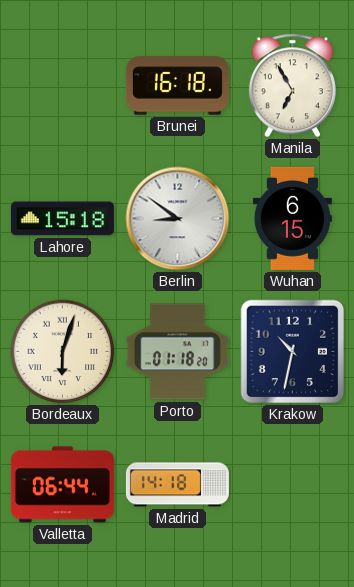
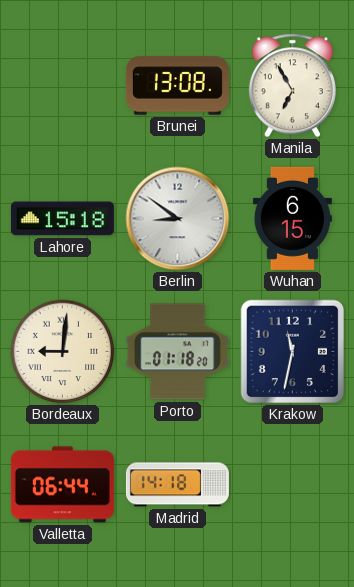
Brunei: 16:18 -> 13:08
Bordeaux: 6:03 -> 9:01
Krakow: 10:32 -> 11:32
